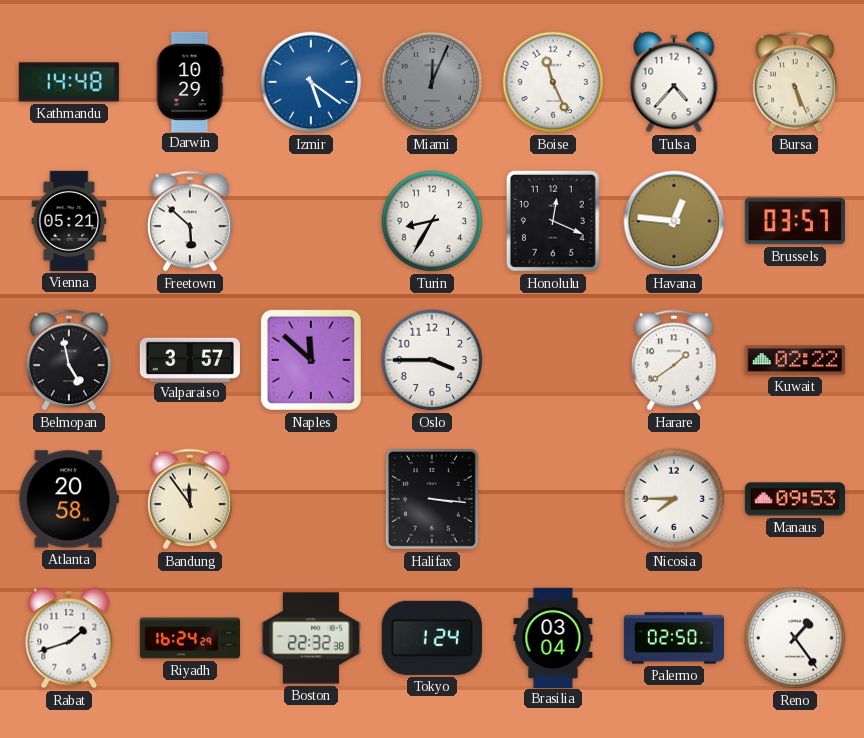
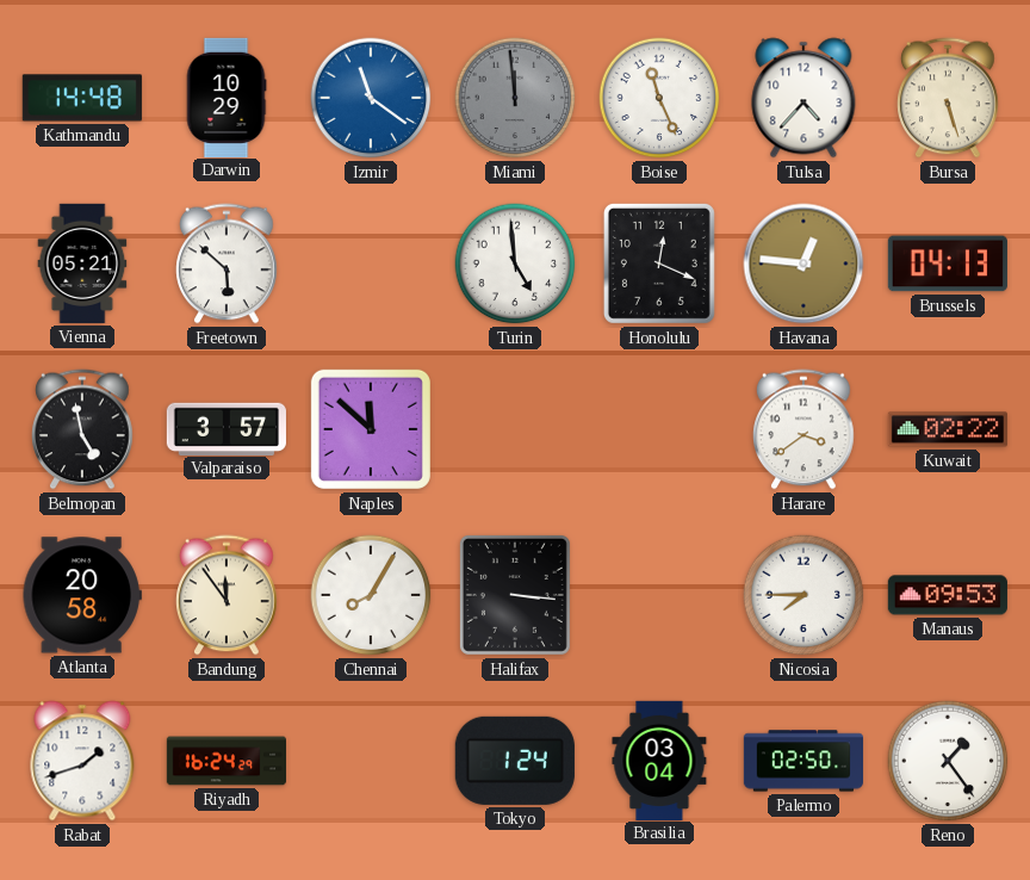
Izmir: 5:21 -> 11:21
Miami: 12:04 -> 11:59
Bursa: 5:26 -> 5:27
Turin: 8:35 -> 4:59
Brussels: 03:57 -> 04:13
Oslo: 3:45 -> none
Harare: 1:39 -> 3:39
Chennai: none -> 8:05
Boston: 22:32 -> none
